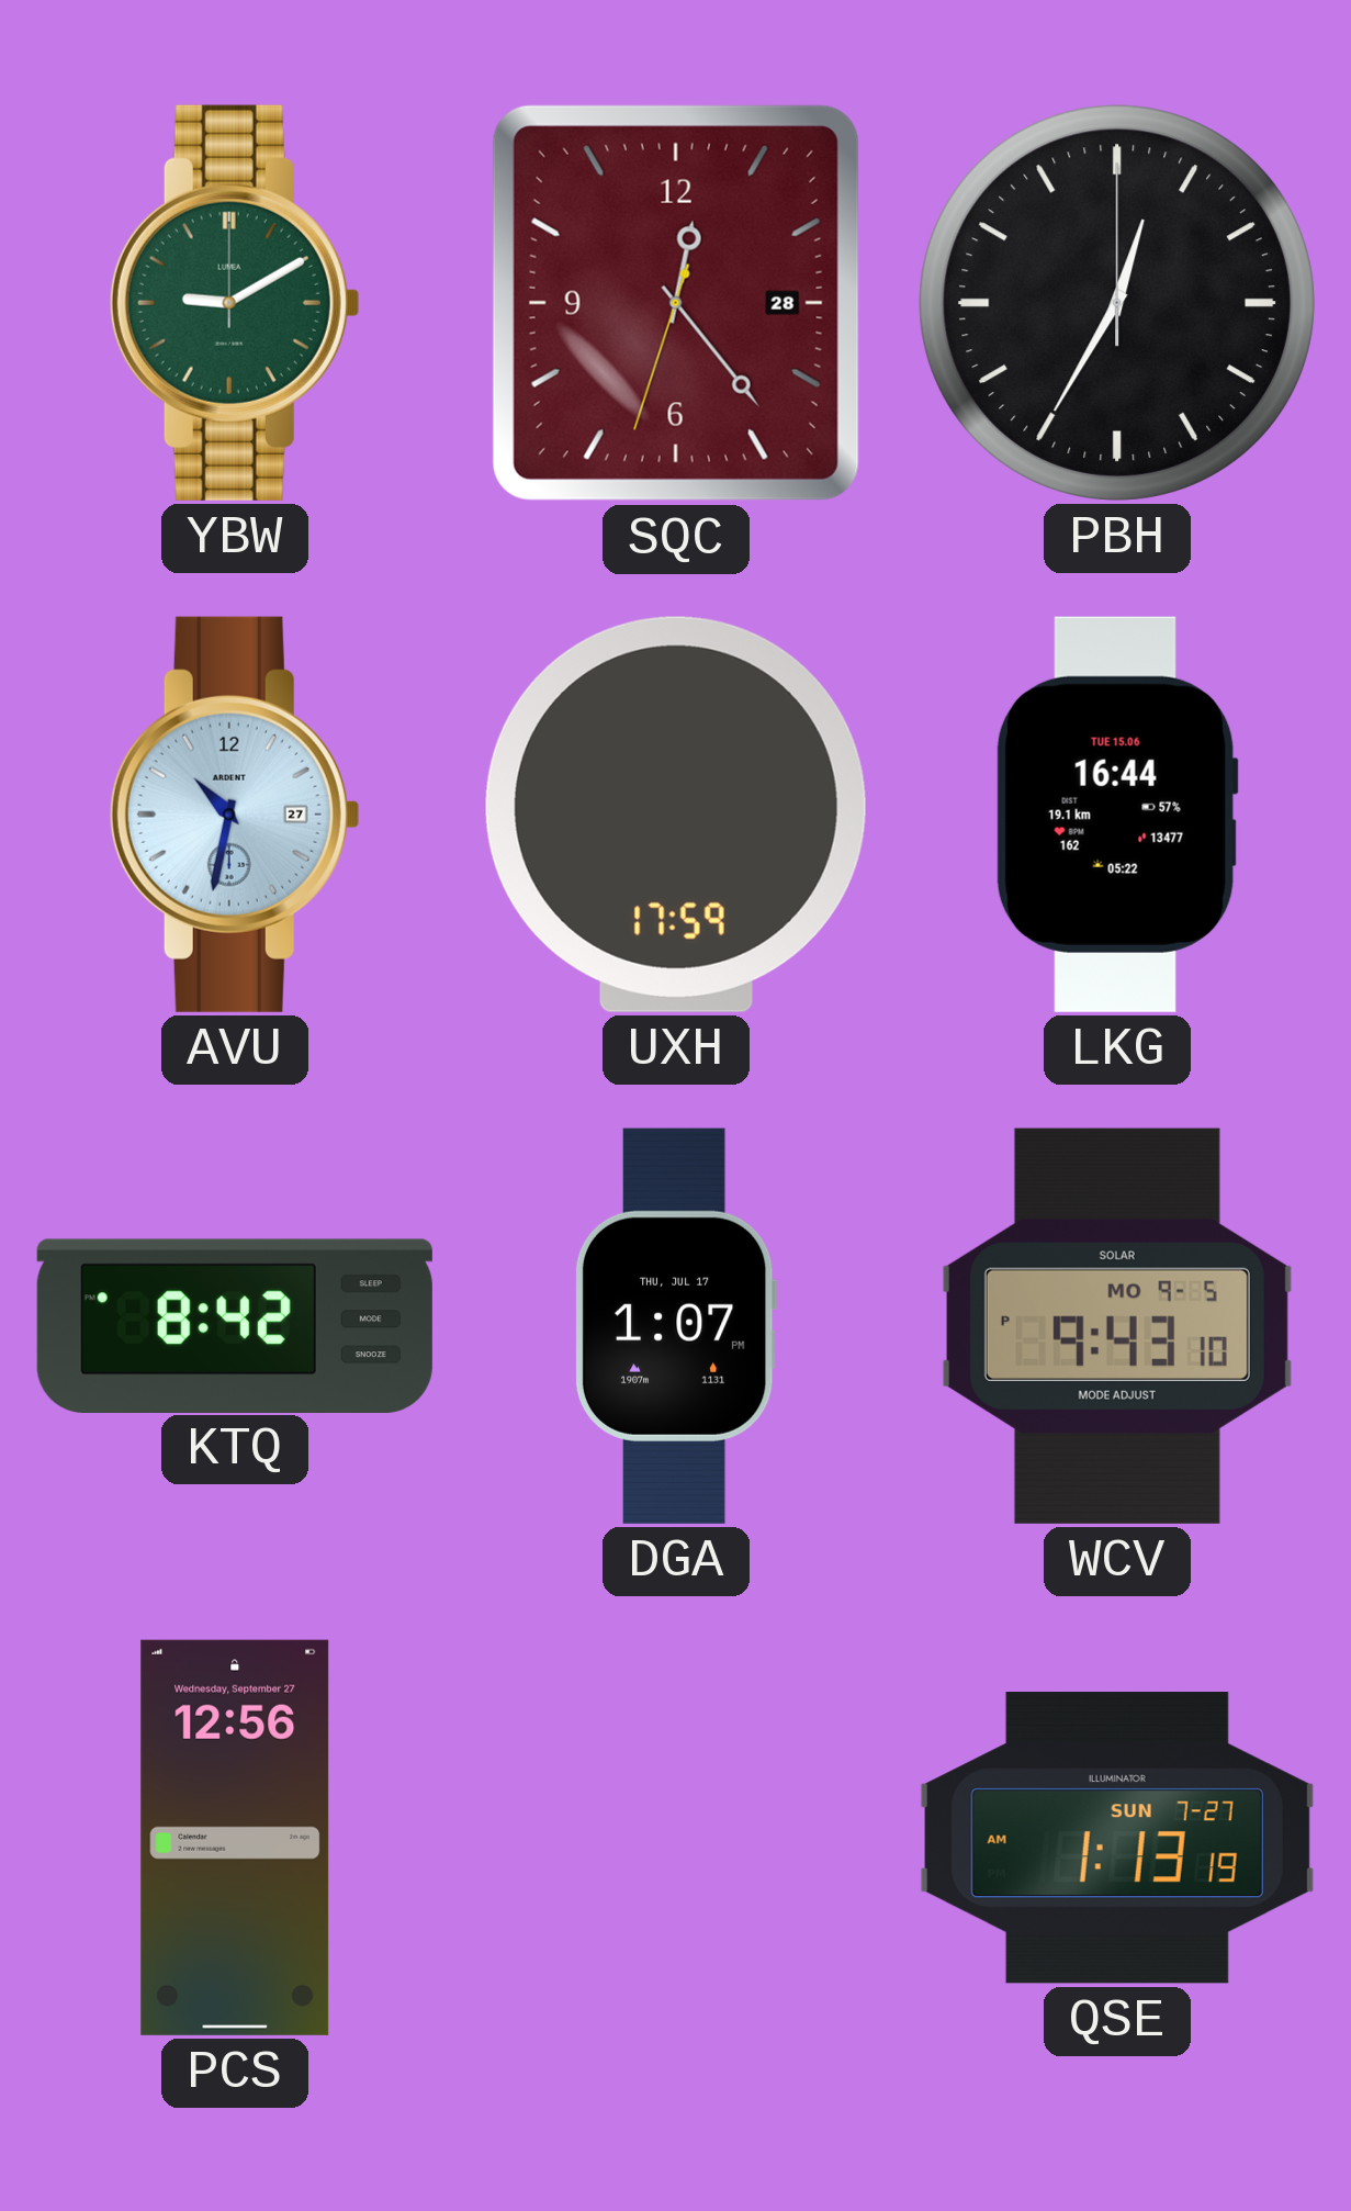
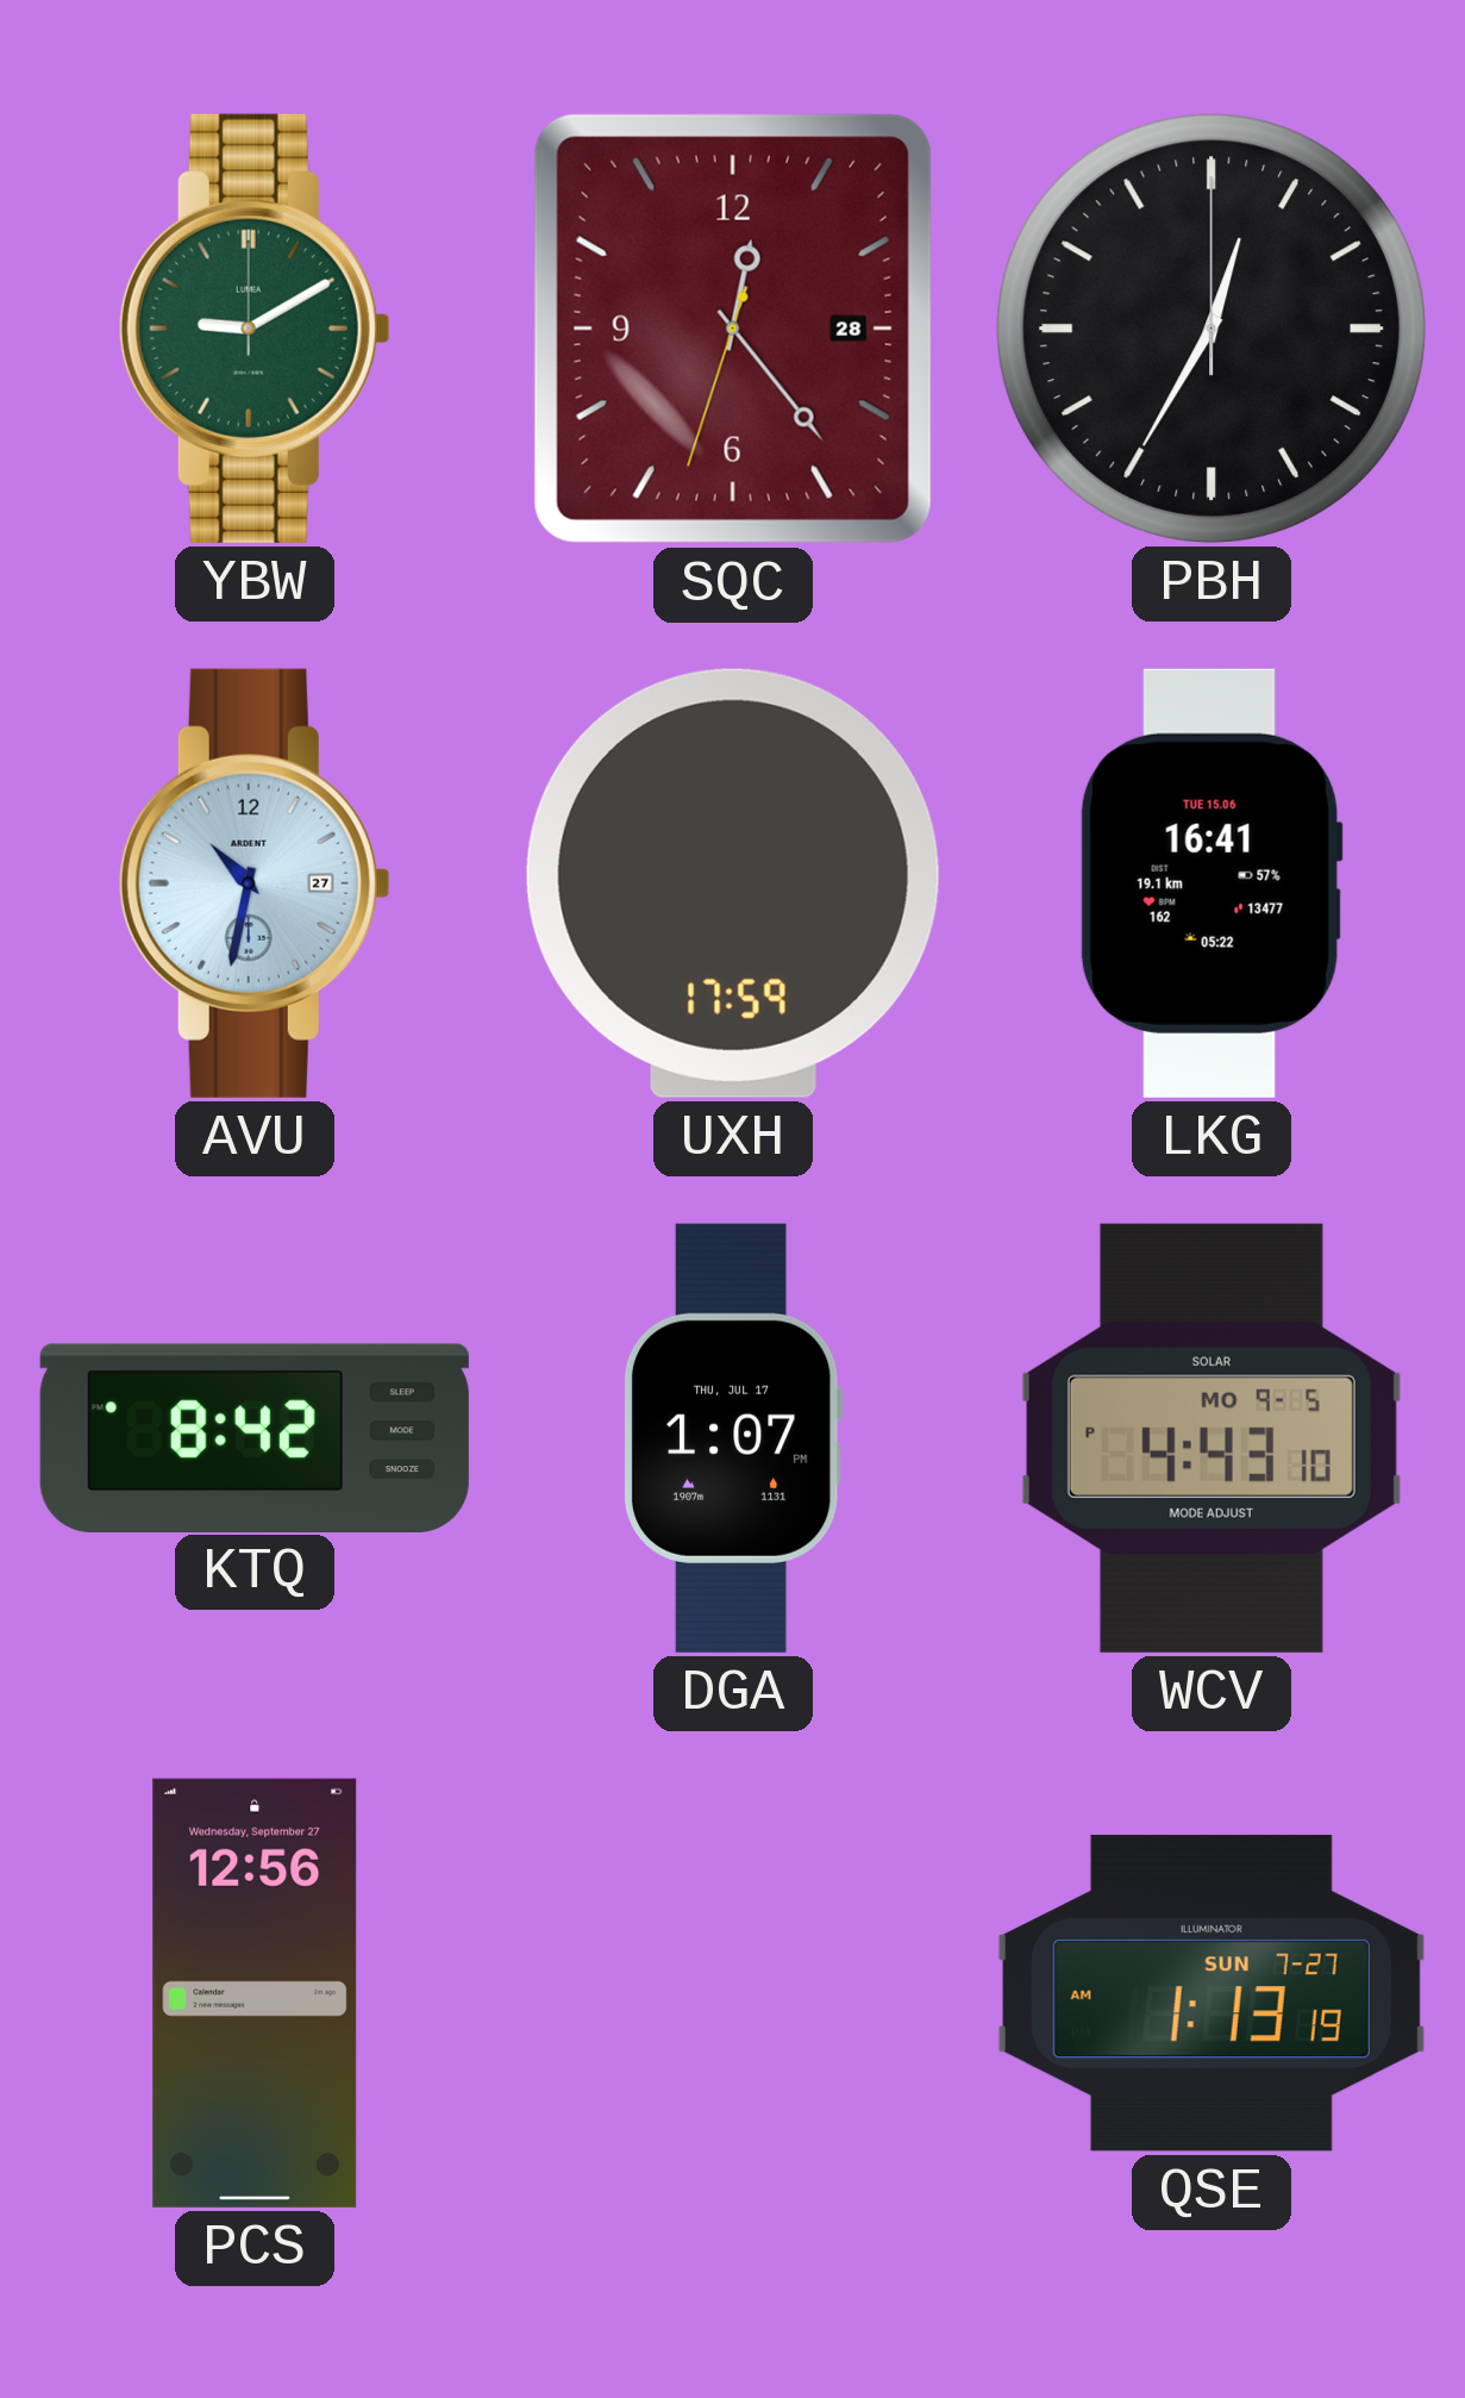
LKG: 16:44 -> 16:41
WCV: 9:43 -> 4:43
